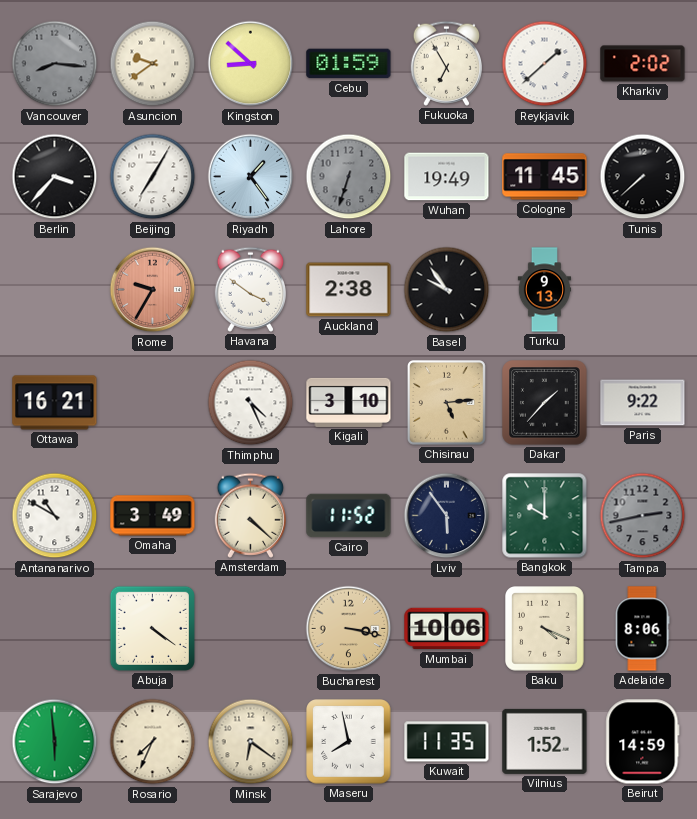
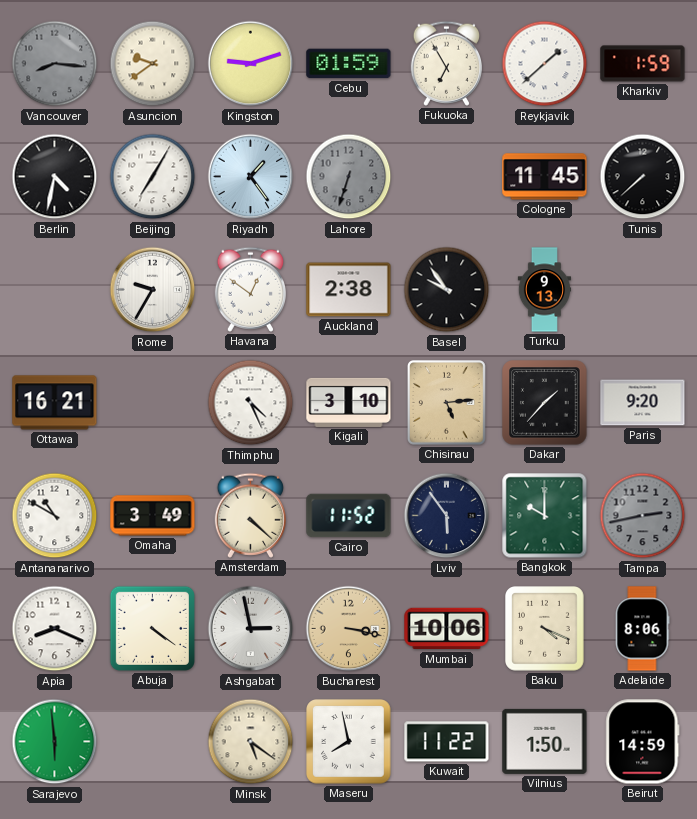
Kingston: 8:52 -> 9:12
Kharkiv: 2:02 -> 1:59
Berlin: 3:37 -> 4:32
Wuhan: 19:49 -> none
Rome dial: salmon -> white
Havana: 3:51 -> 12:51
Paris: 9:22 -> 9:20
Apia: none -> 8:19
Ashgabat: none -> 2:58
Rosario: 7:34 -> none
Minsk: 6:21 -> 5:21
Kuwait: 11:35 -> 11:22
Vilnius: 1:52 -> 1:50
